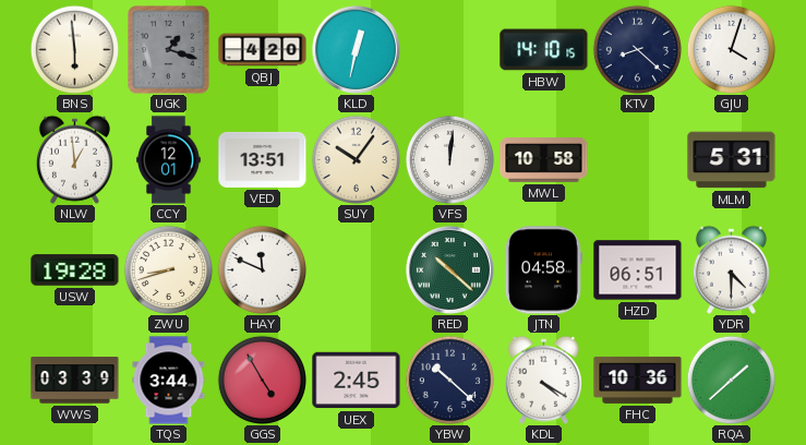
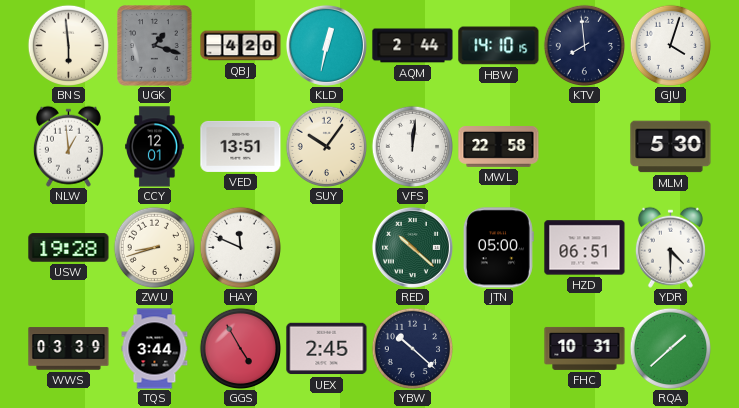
AQM: none -> 2:44
KTV: 8:22 -> 7:59
MWL: 10:58 -> 22:58
MLM: 5:31 -> 5:30
JTN: 04:58 -> 05:00
KDL: 4:20 -> none
FHC: 10:36 -> 10:31
